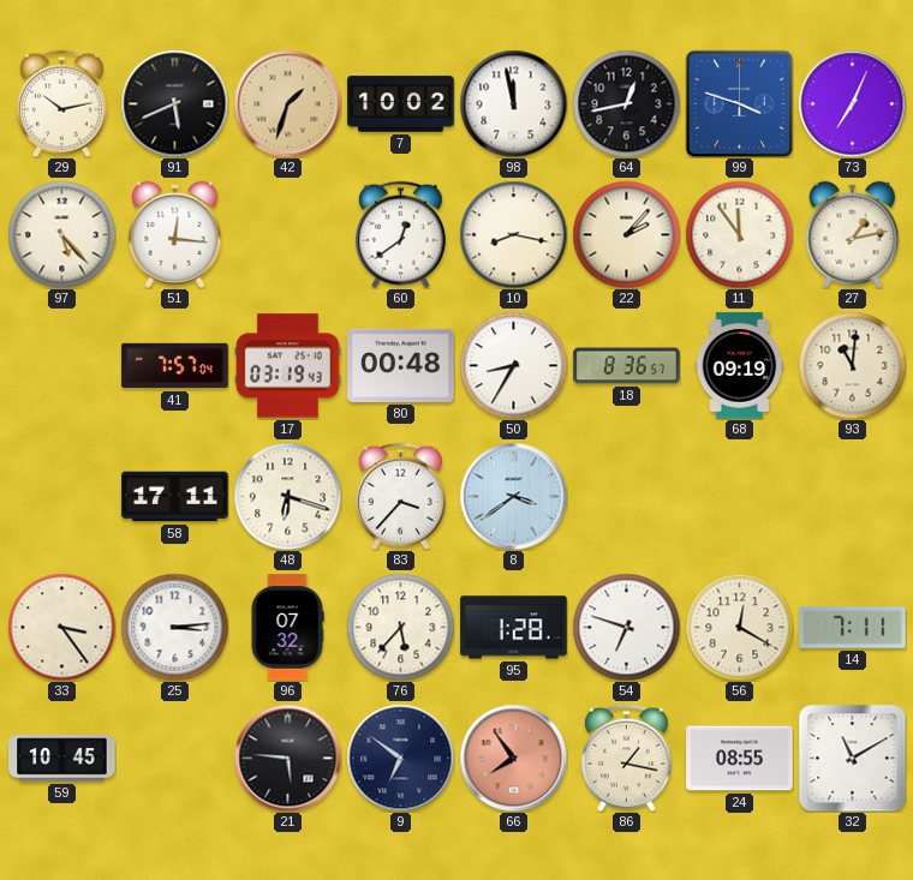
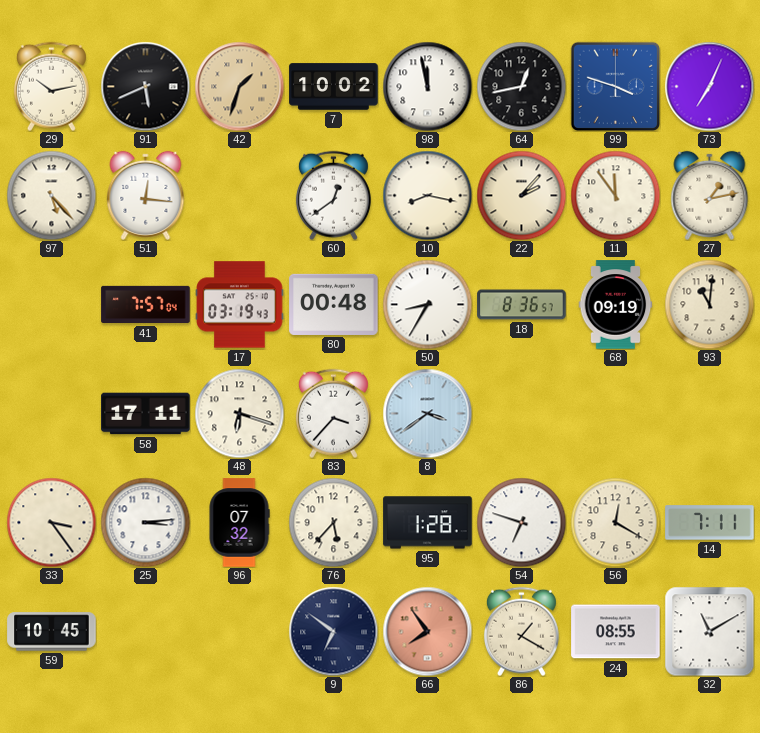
21: 5:46 -> none
86: 1:17 -> 1:20
